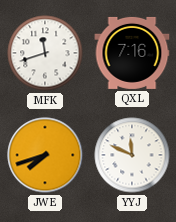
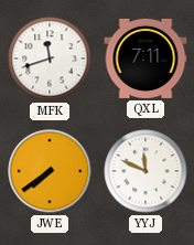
QXL: 7:16 -> 7:11
JWE: 7:42 -> 7:39
